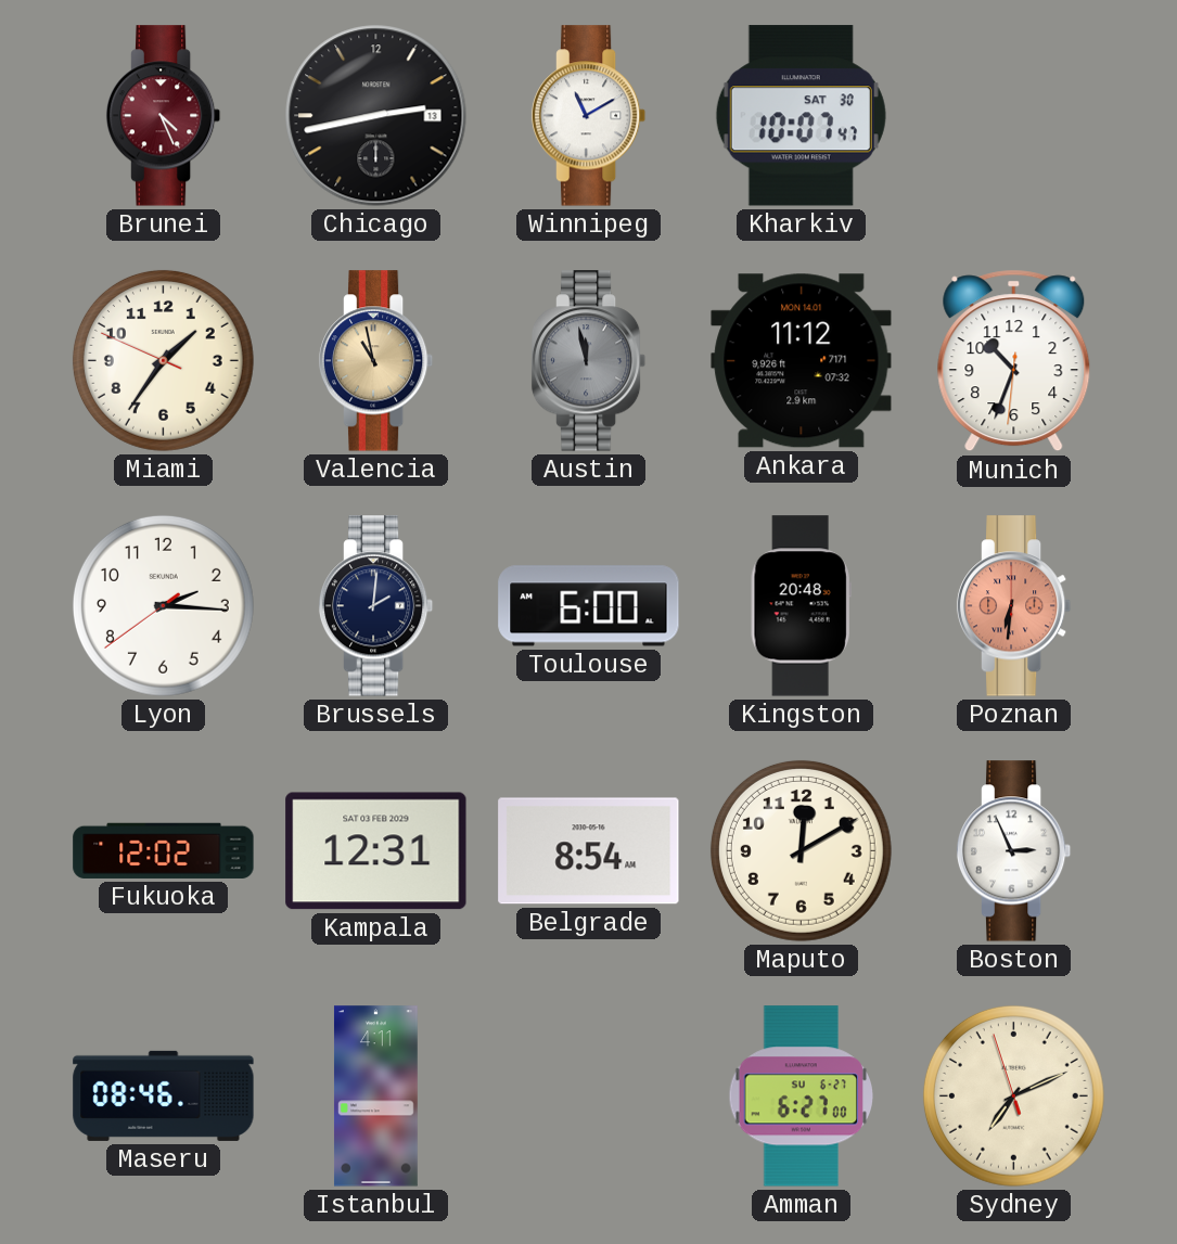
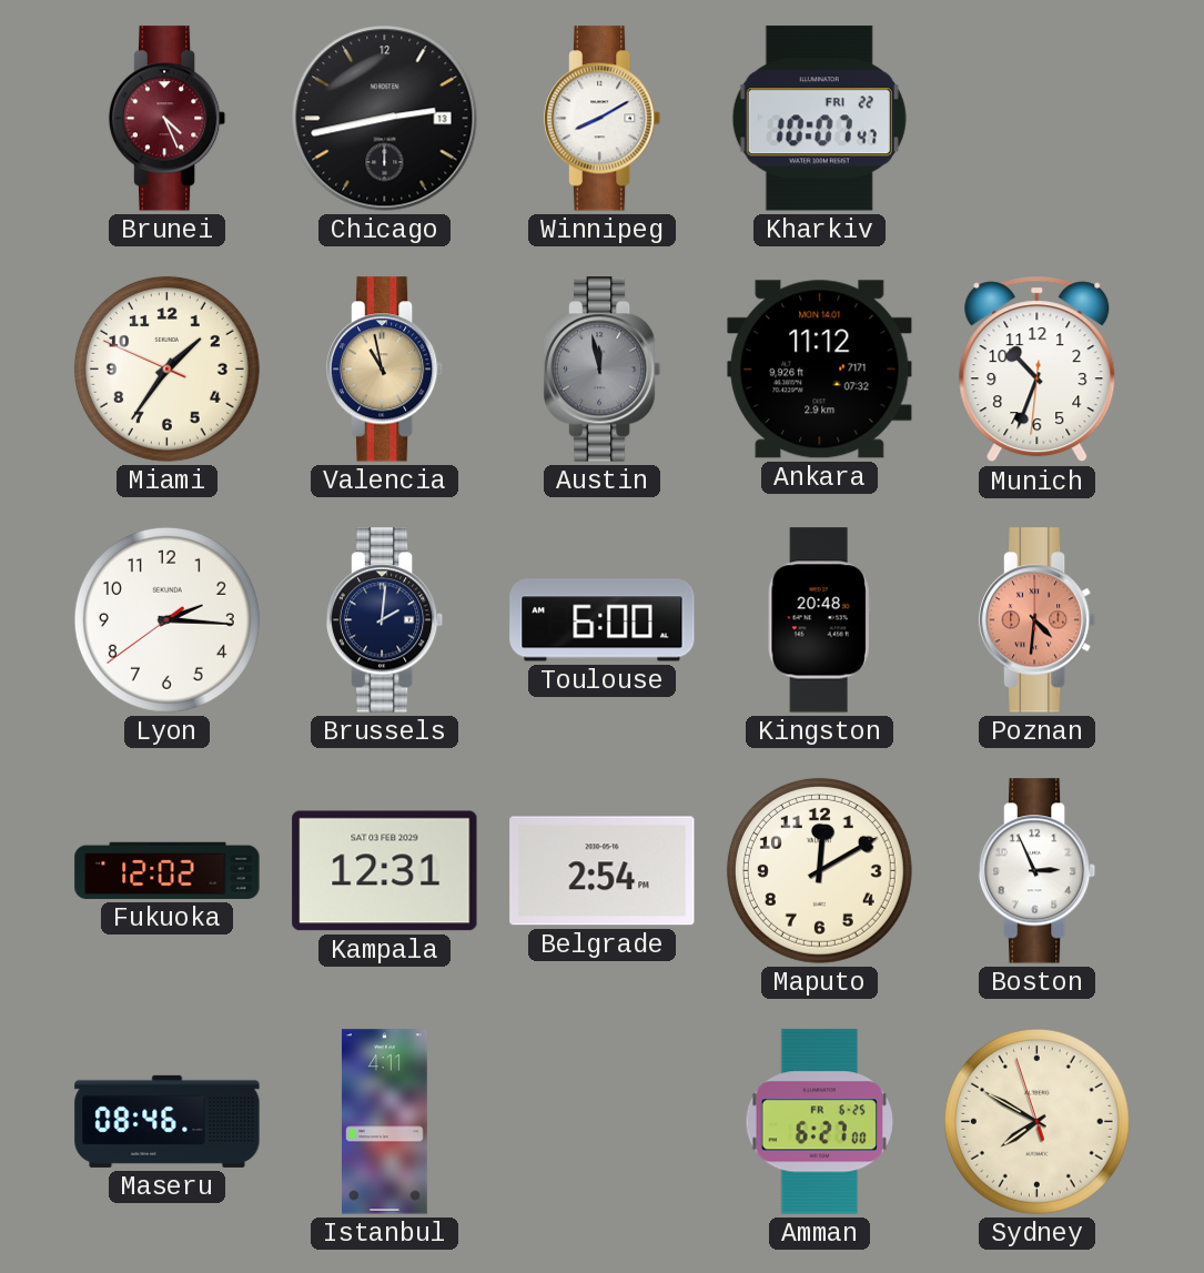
Winnipeg: 11:10 -> 8:10
Kharkiv date: SAT 30 -> FRI 22
Poznan: 6:31 -> 4:31
Belgrade: 8:54 -> 2:54
Amman date: SU 6-27 -> FR 6-25
Sydney: 7:10 -> 7:49
